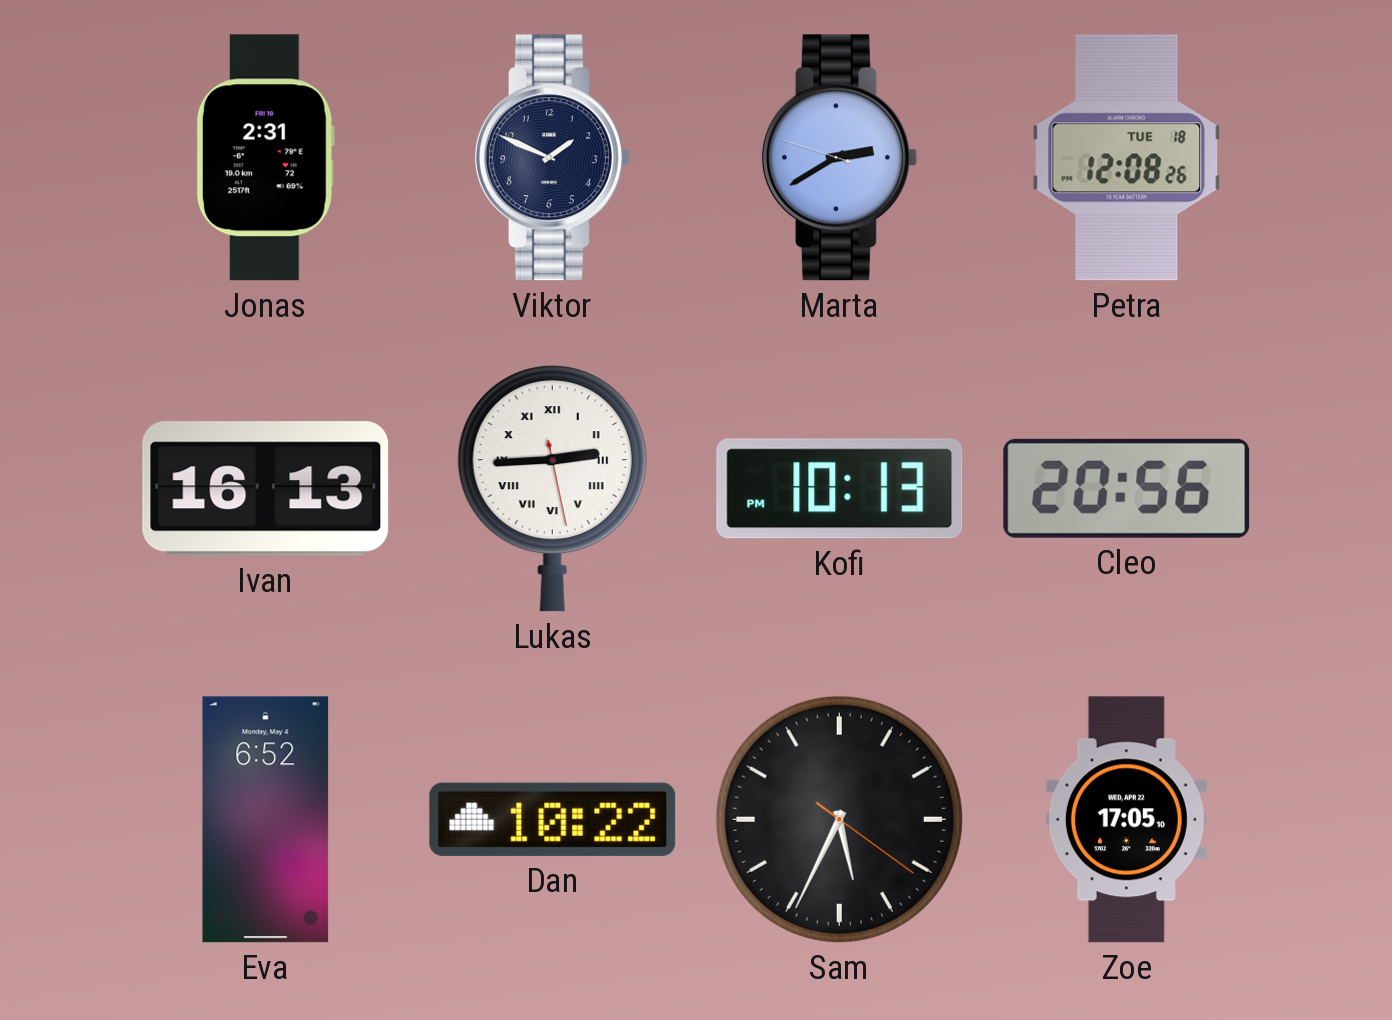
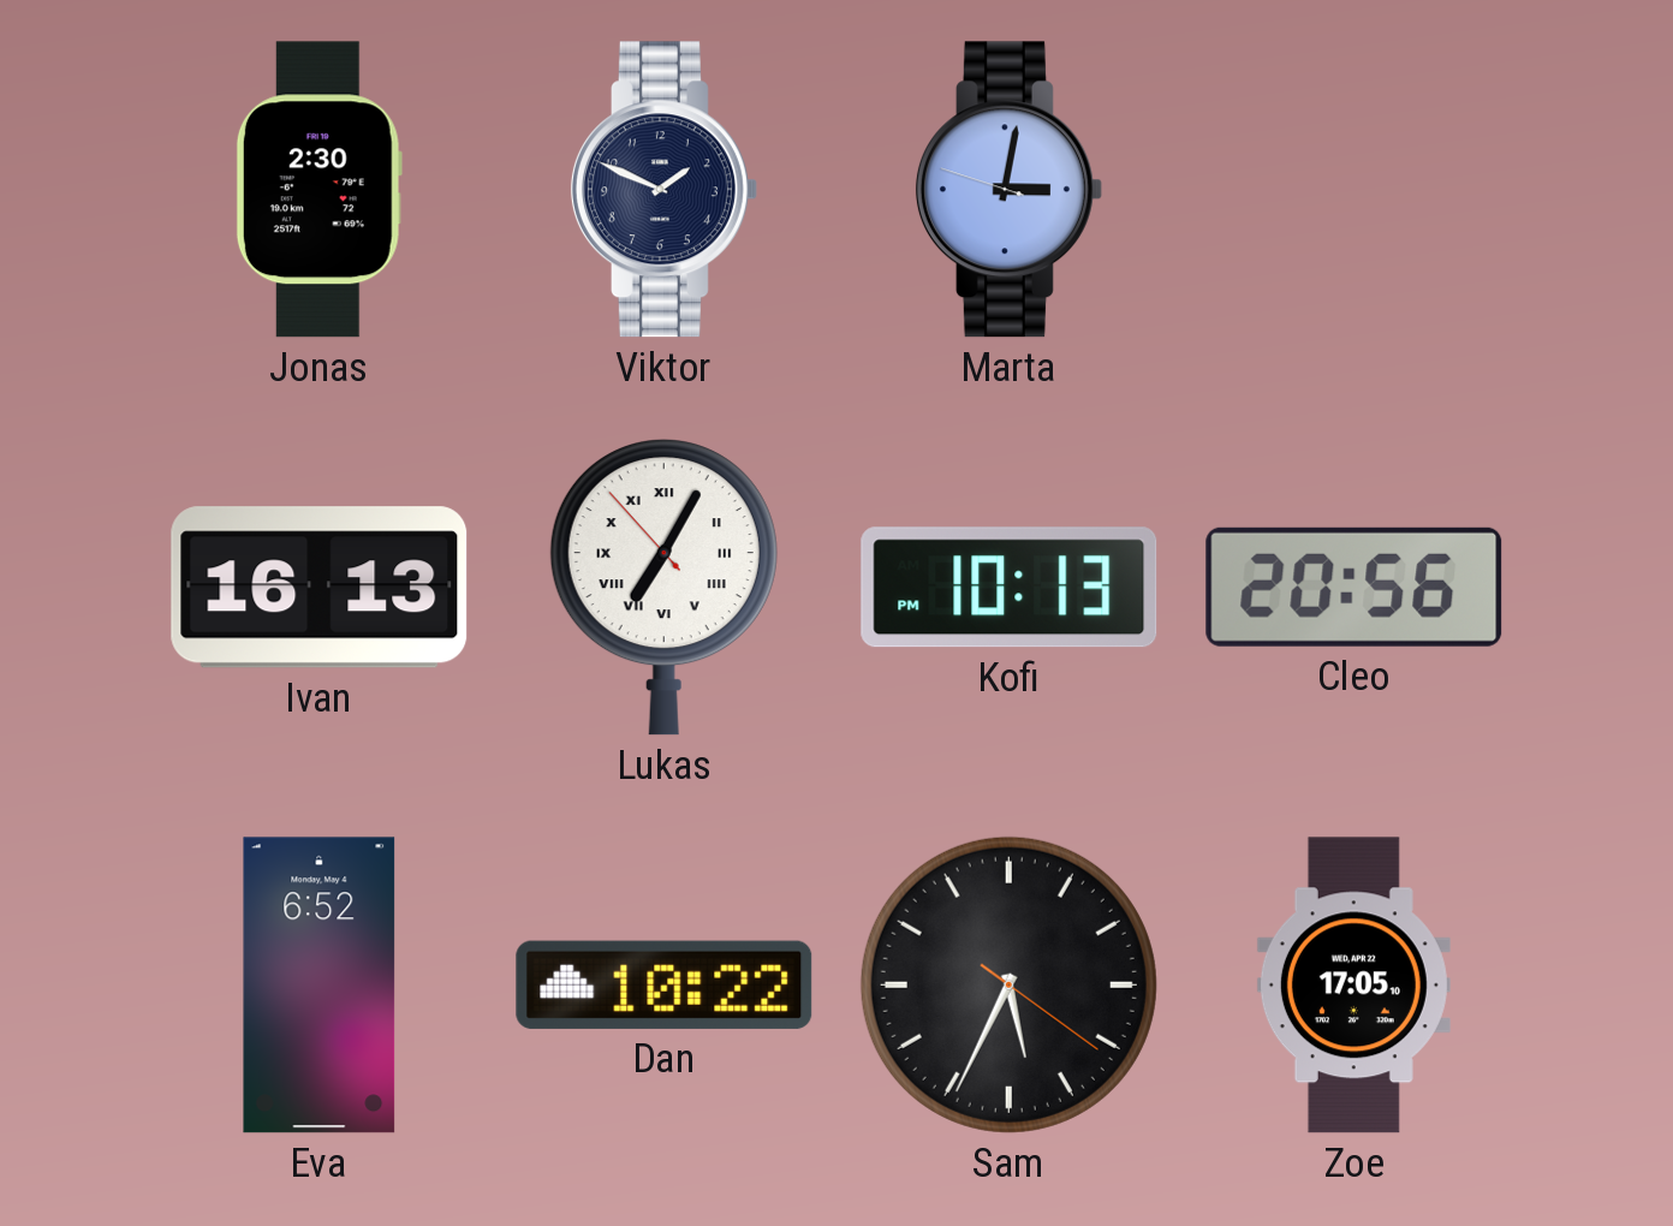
Jonas: 2:31 -> 2:30
Marta: 2:39 -> 3:01
Petra: 12:08 -> none
Lukas: 2:44 -> 7:04
